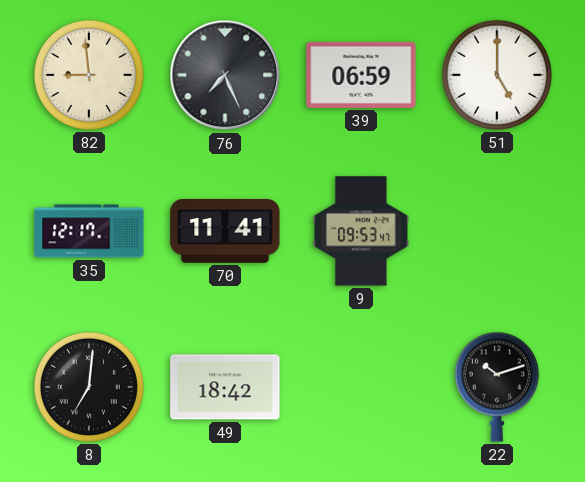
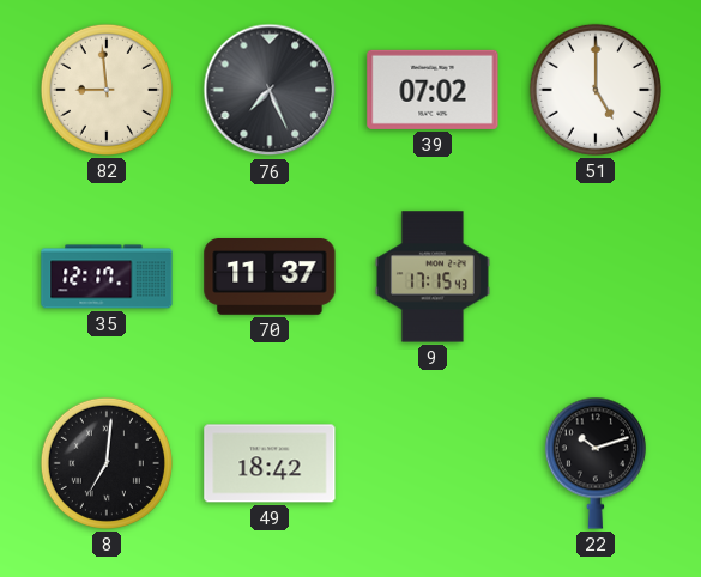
39: 06:59 -> 07:02
70: 11:41 -> 11:37
9: 09:53 -> 17:15
